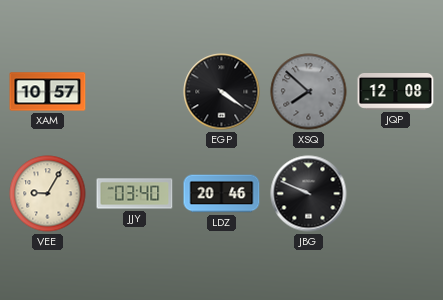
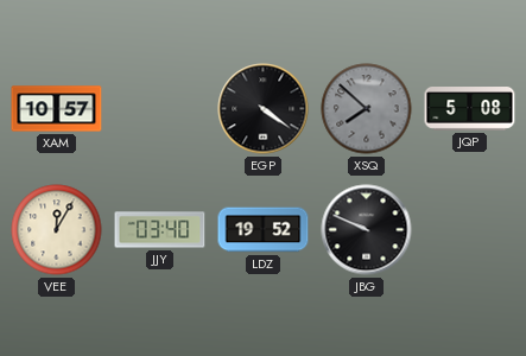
JQP: 12:08 -> 5:08
VEE: 9:05 -> 12:05
LDZ: 20:46 -> 19:52
